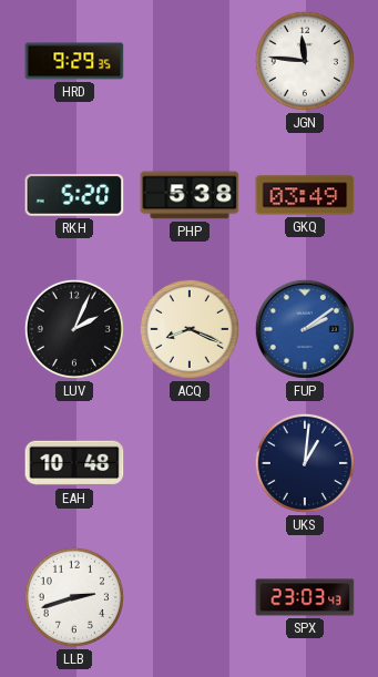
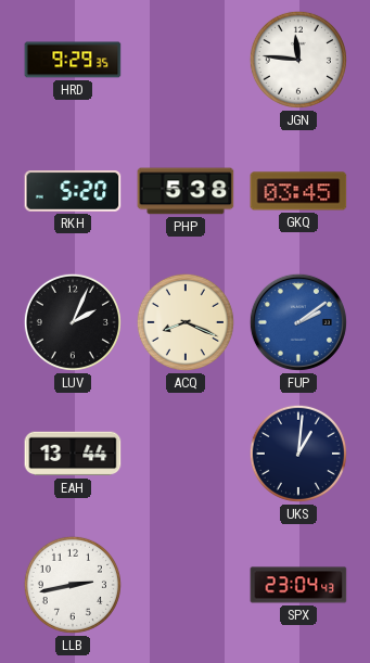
GKQ: 03:49 -> 03:45
EAH: 10:48 -> 13:44
LLB: 2:42 -> 2:43
SPX: 23:03 -> 23:04
